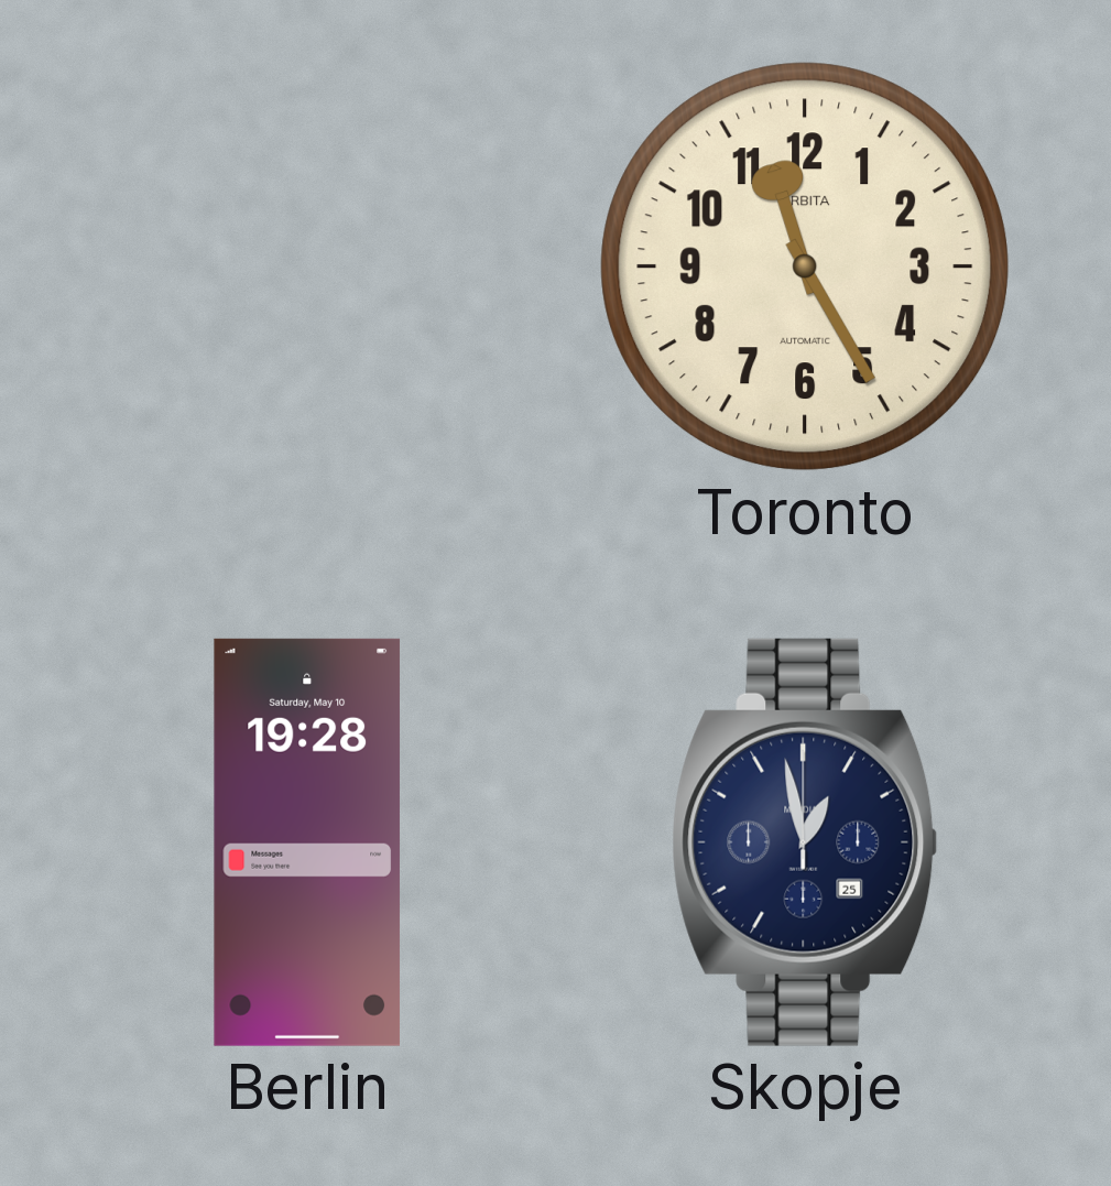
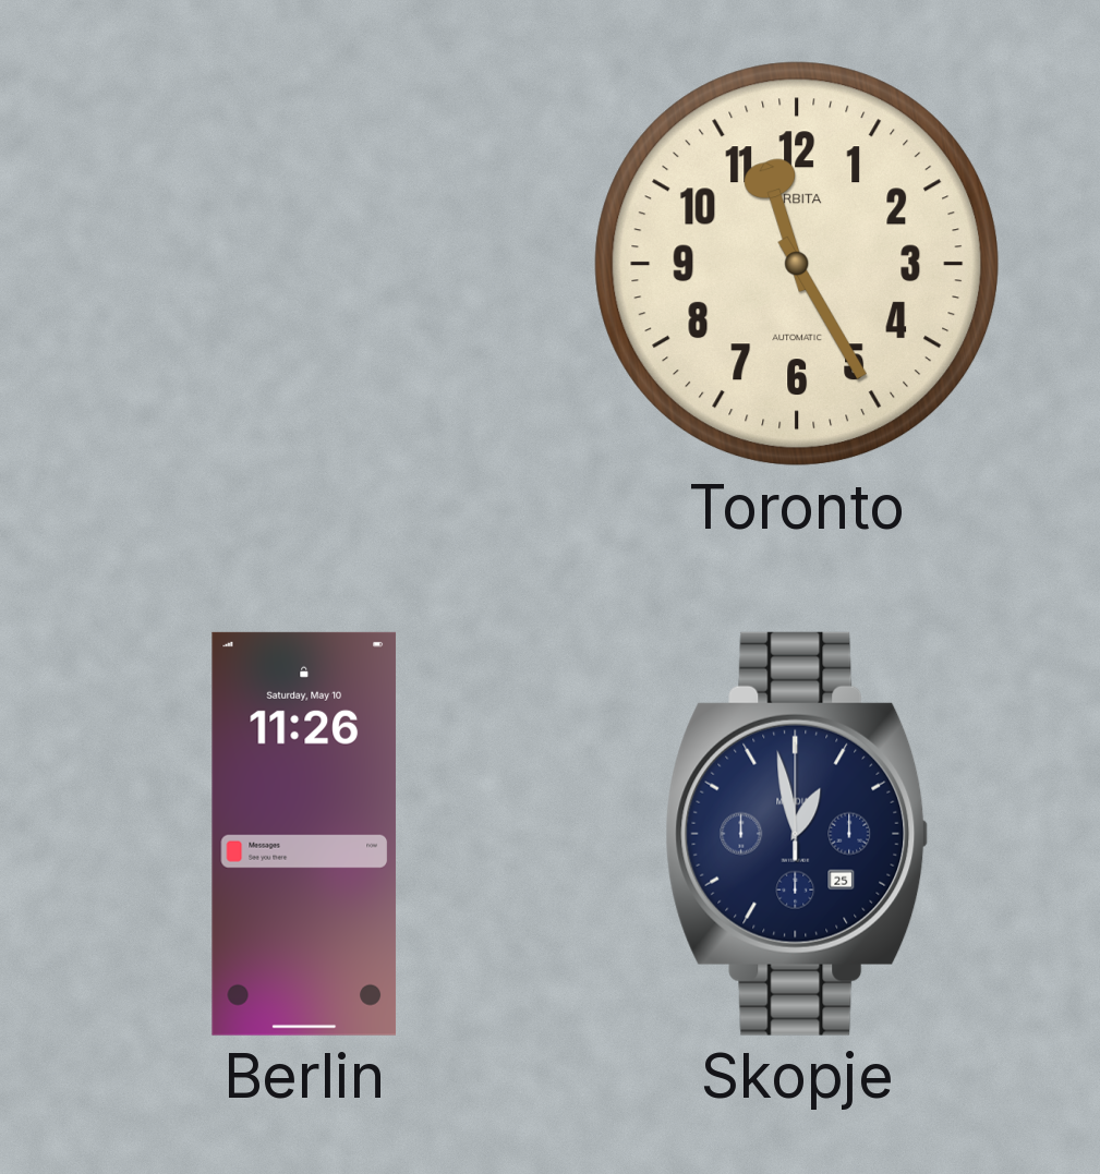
Berlin: 19:28 -> 11:26
